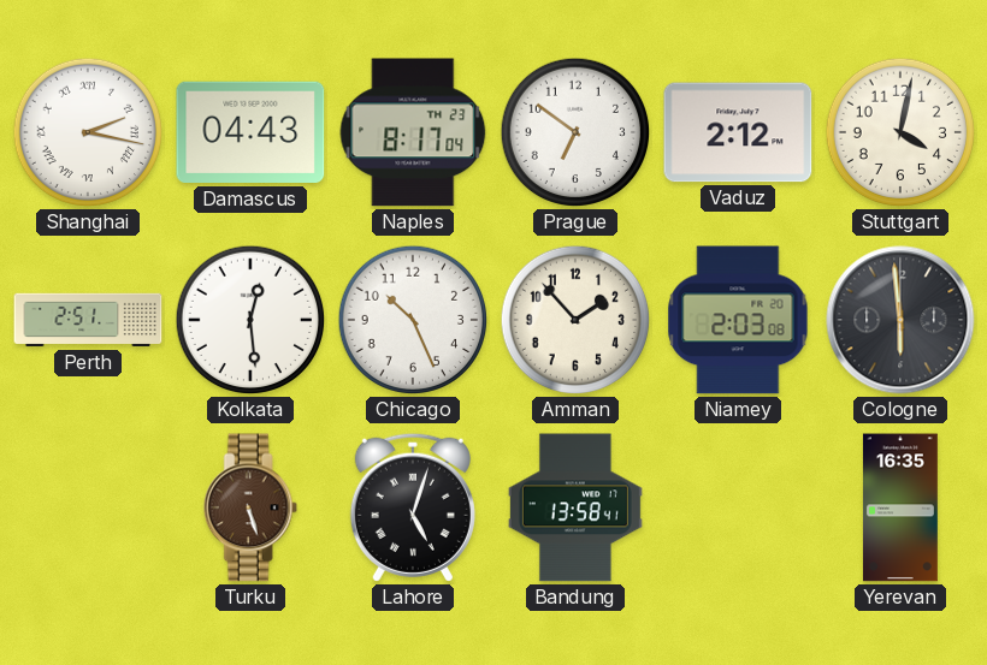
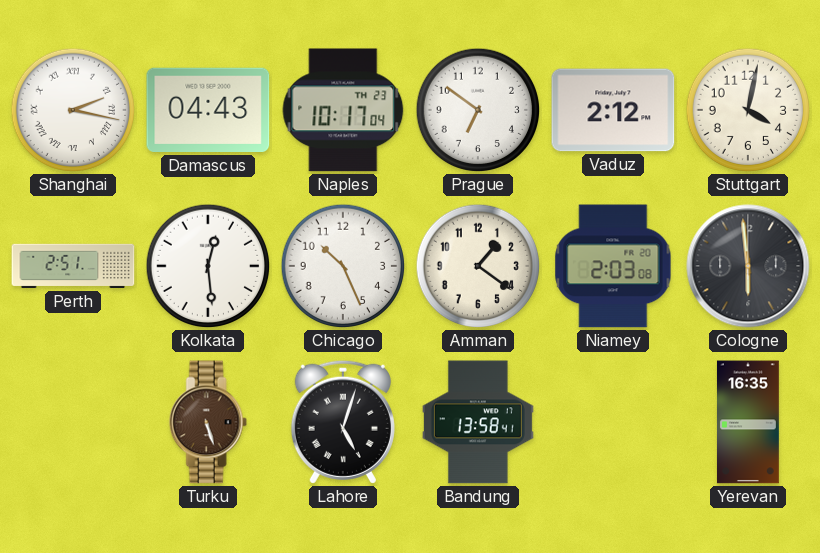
Naples: 8:17 -> 10:17
Amman: 1:53 -> 1:21
